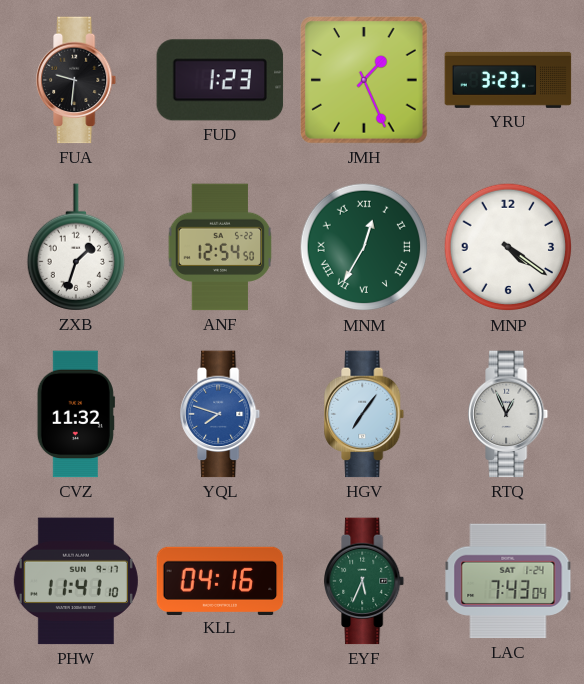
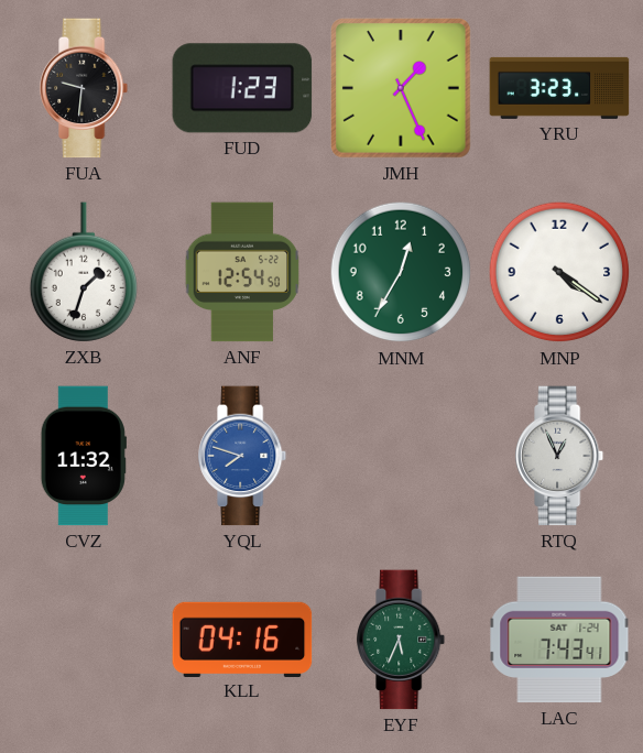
MNM numerals: Roman -> Arabic
HGV: 7:06 -> none
PHW: 11:41 -> none
LAC: 7:43:04 -> 7:43:41
